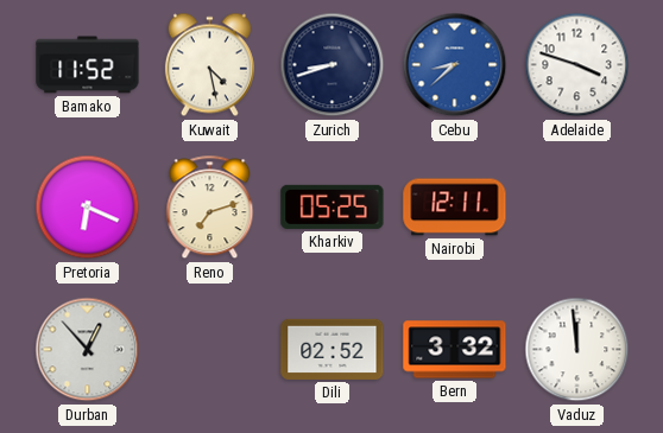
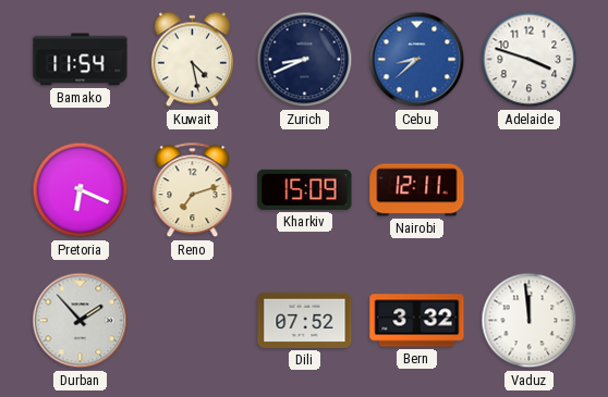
Bamako: 11:52 -> 11:54
Zurich: 8:42 -> 8:41
Kharkiv: 05:25 -> 15:09
Durban: 12:53 -> 1:53
Dili: 02:52 -> 07:52
